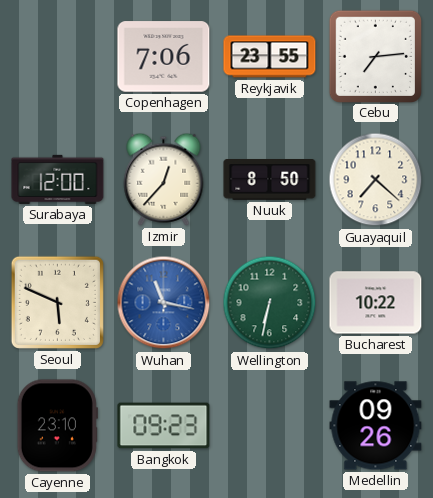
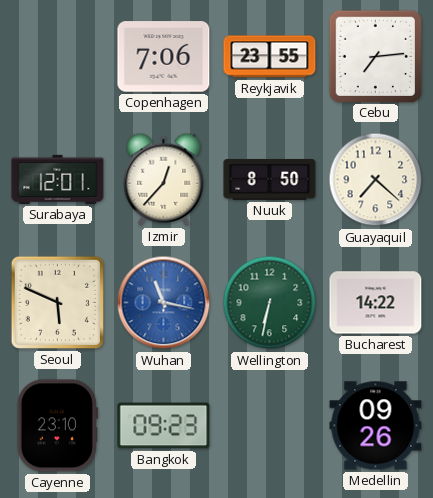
Surabaya: 12:00 -> 12:01
Bucharest: 10:22 -> 14:22
